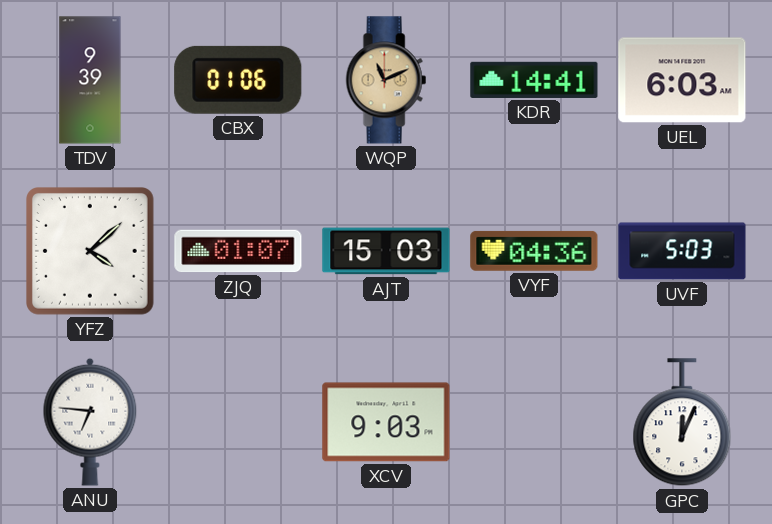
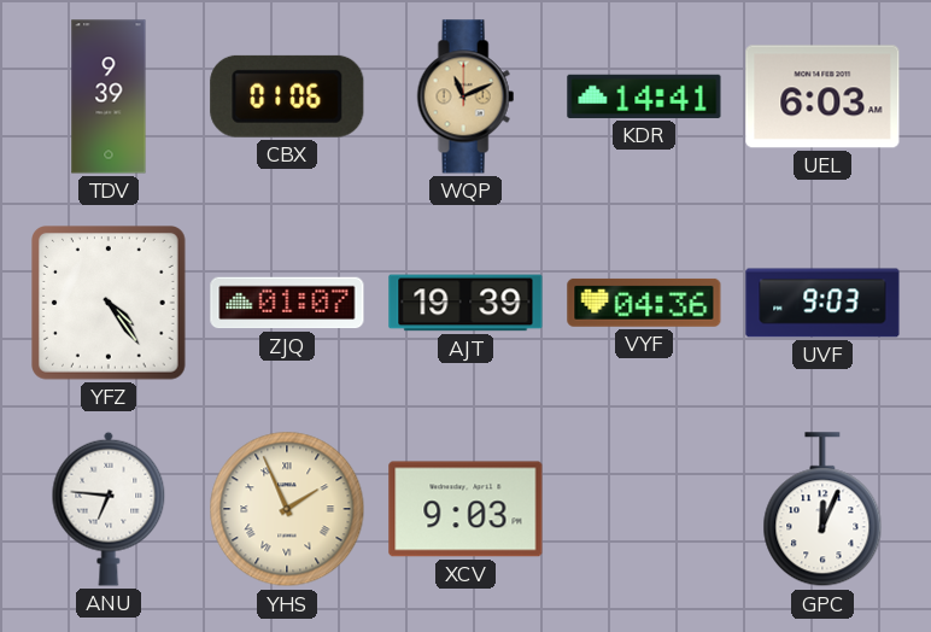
YFZ: 4:08 -> 4:24
AJT: 15:03 -> 19:39
UVF: 5:03 -> 9:03
YHS: none -> 1:56
